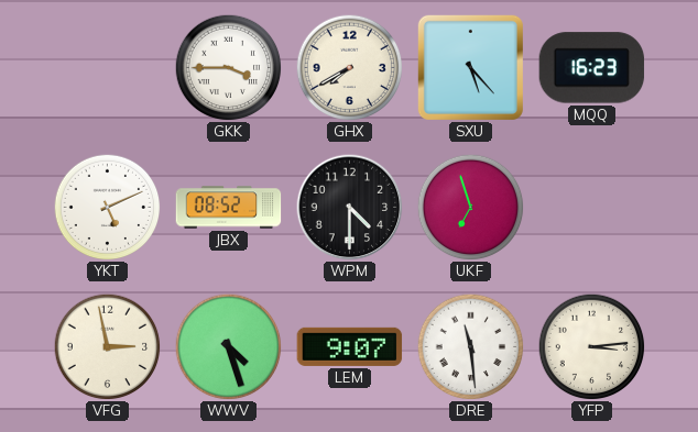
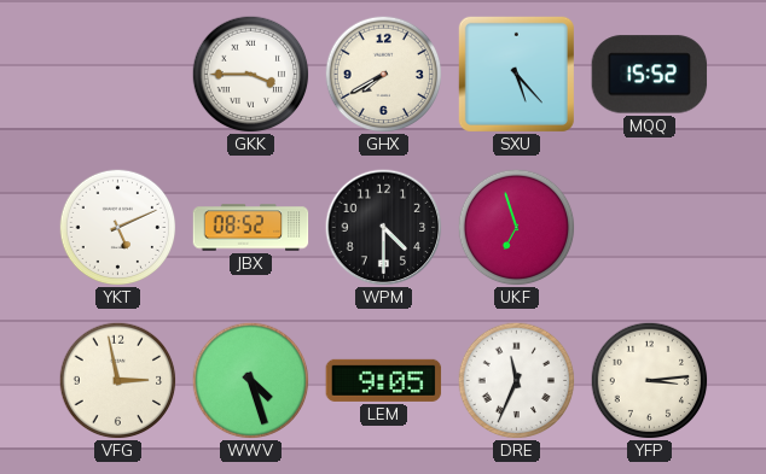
MQQ: 16:23 -> 15:52
LEM: 9:07 -> 9:05
DRE: 11:29 -> 11:34
